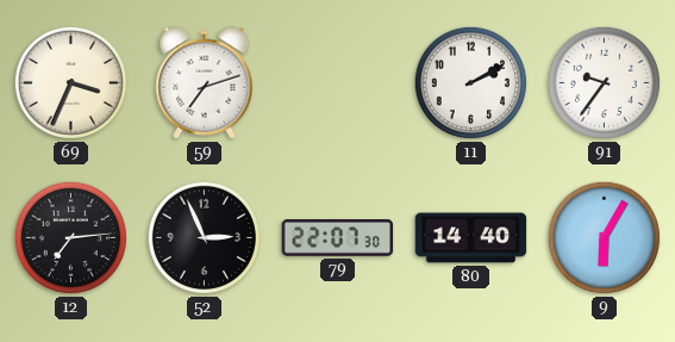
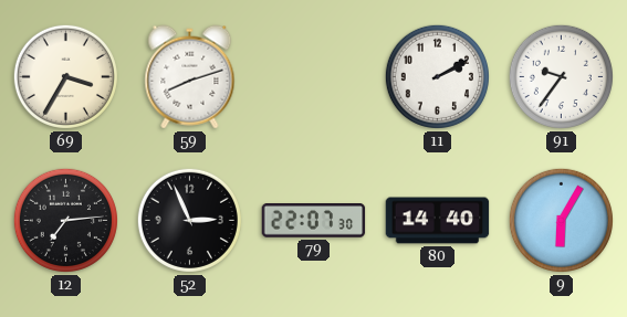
69: 3:34 -> 3:35
59: 7:12 -> 8:12
